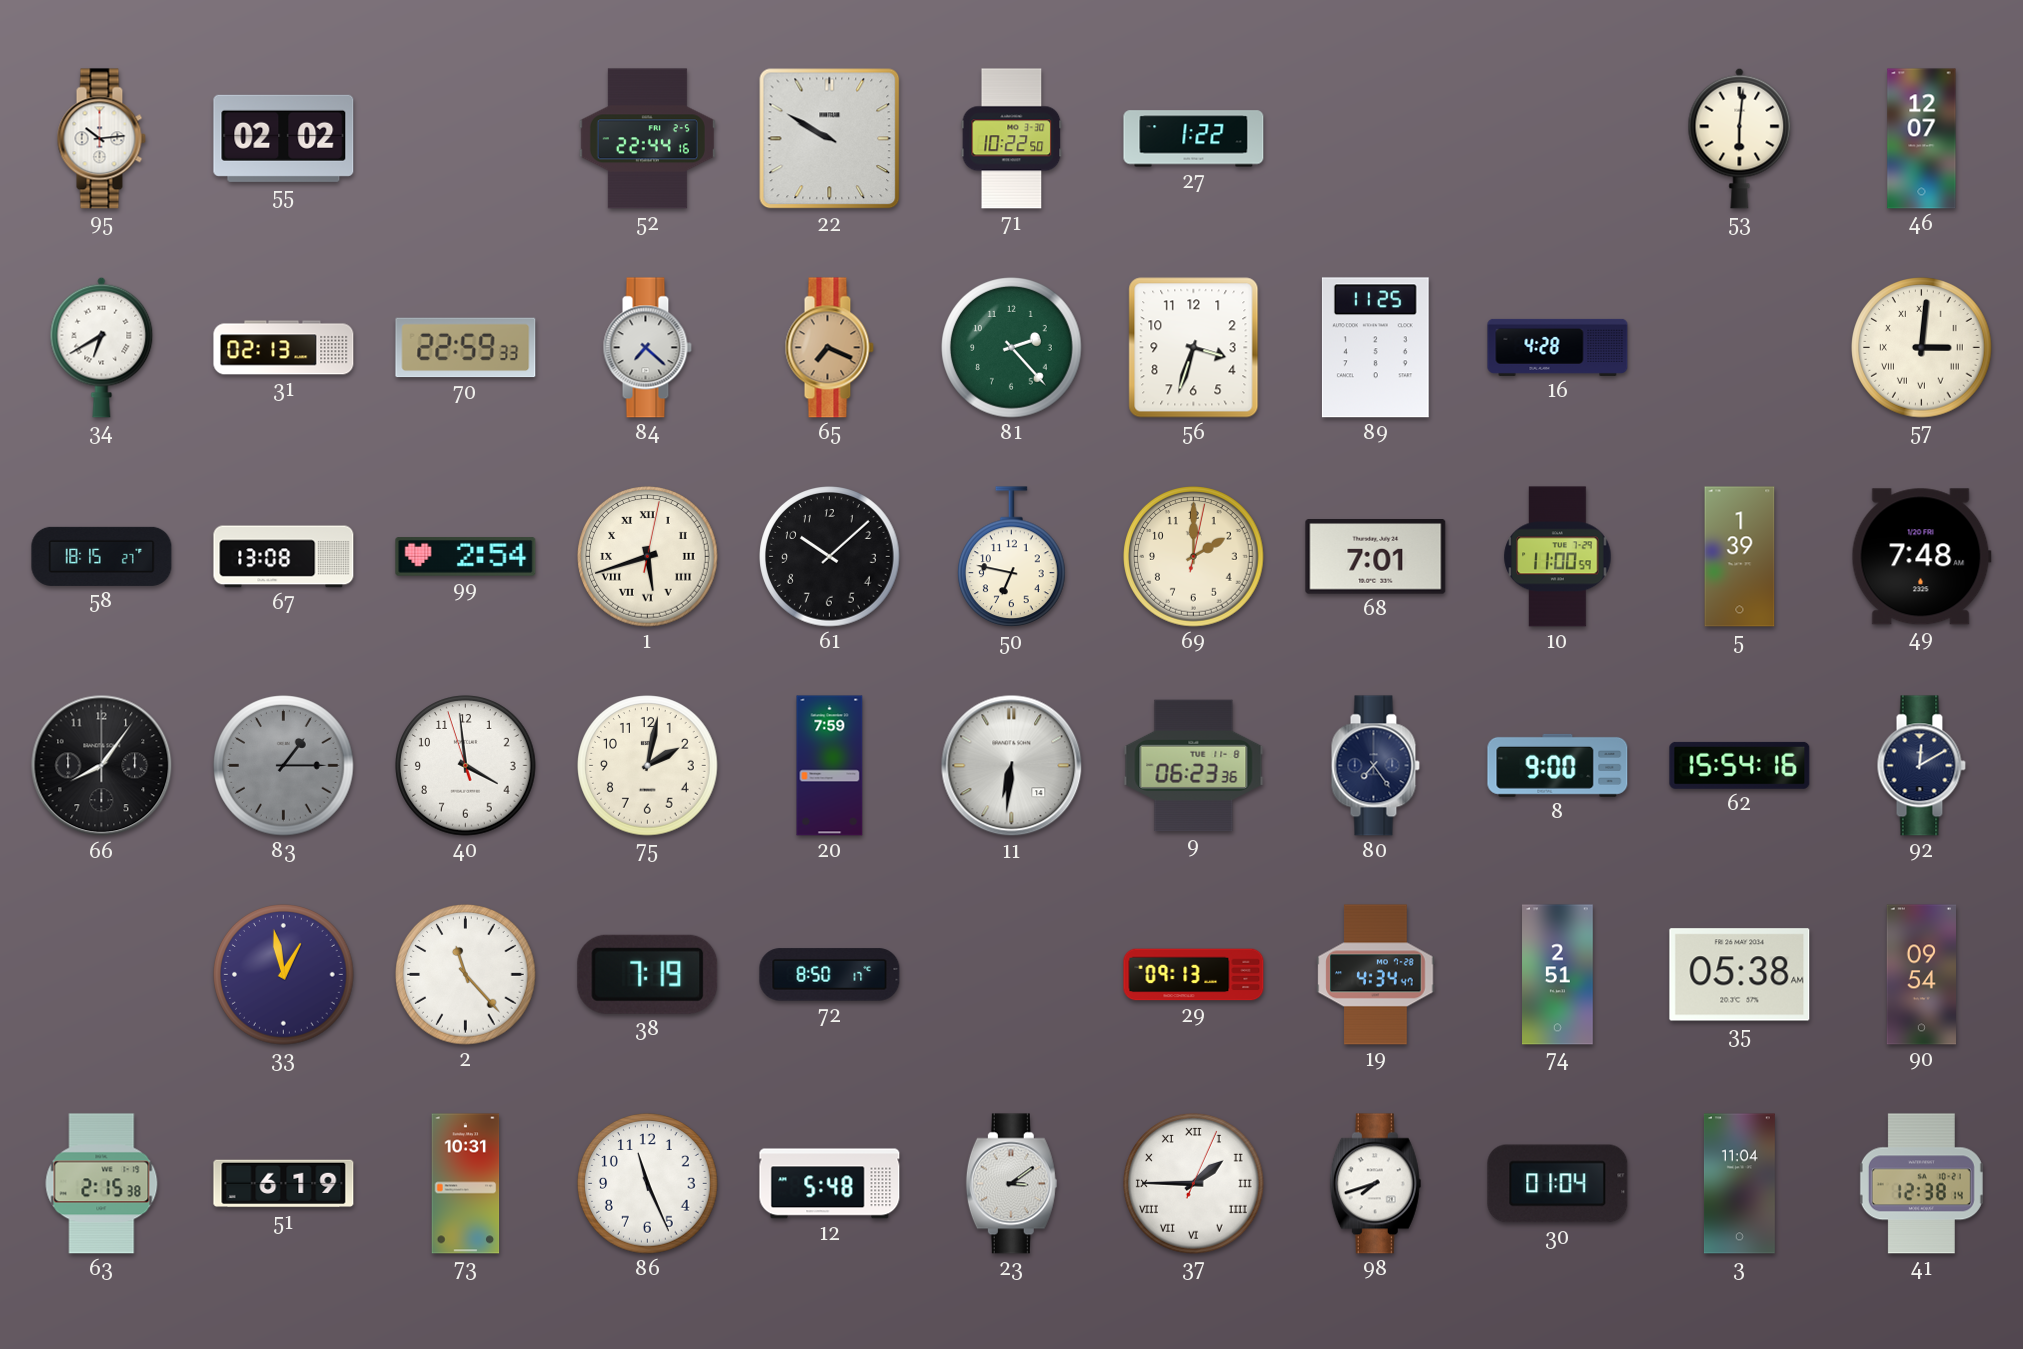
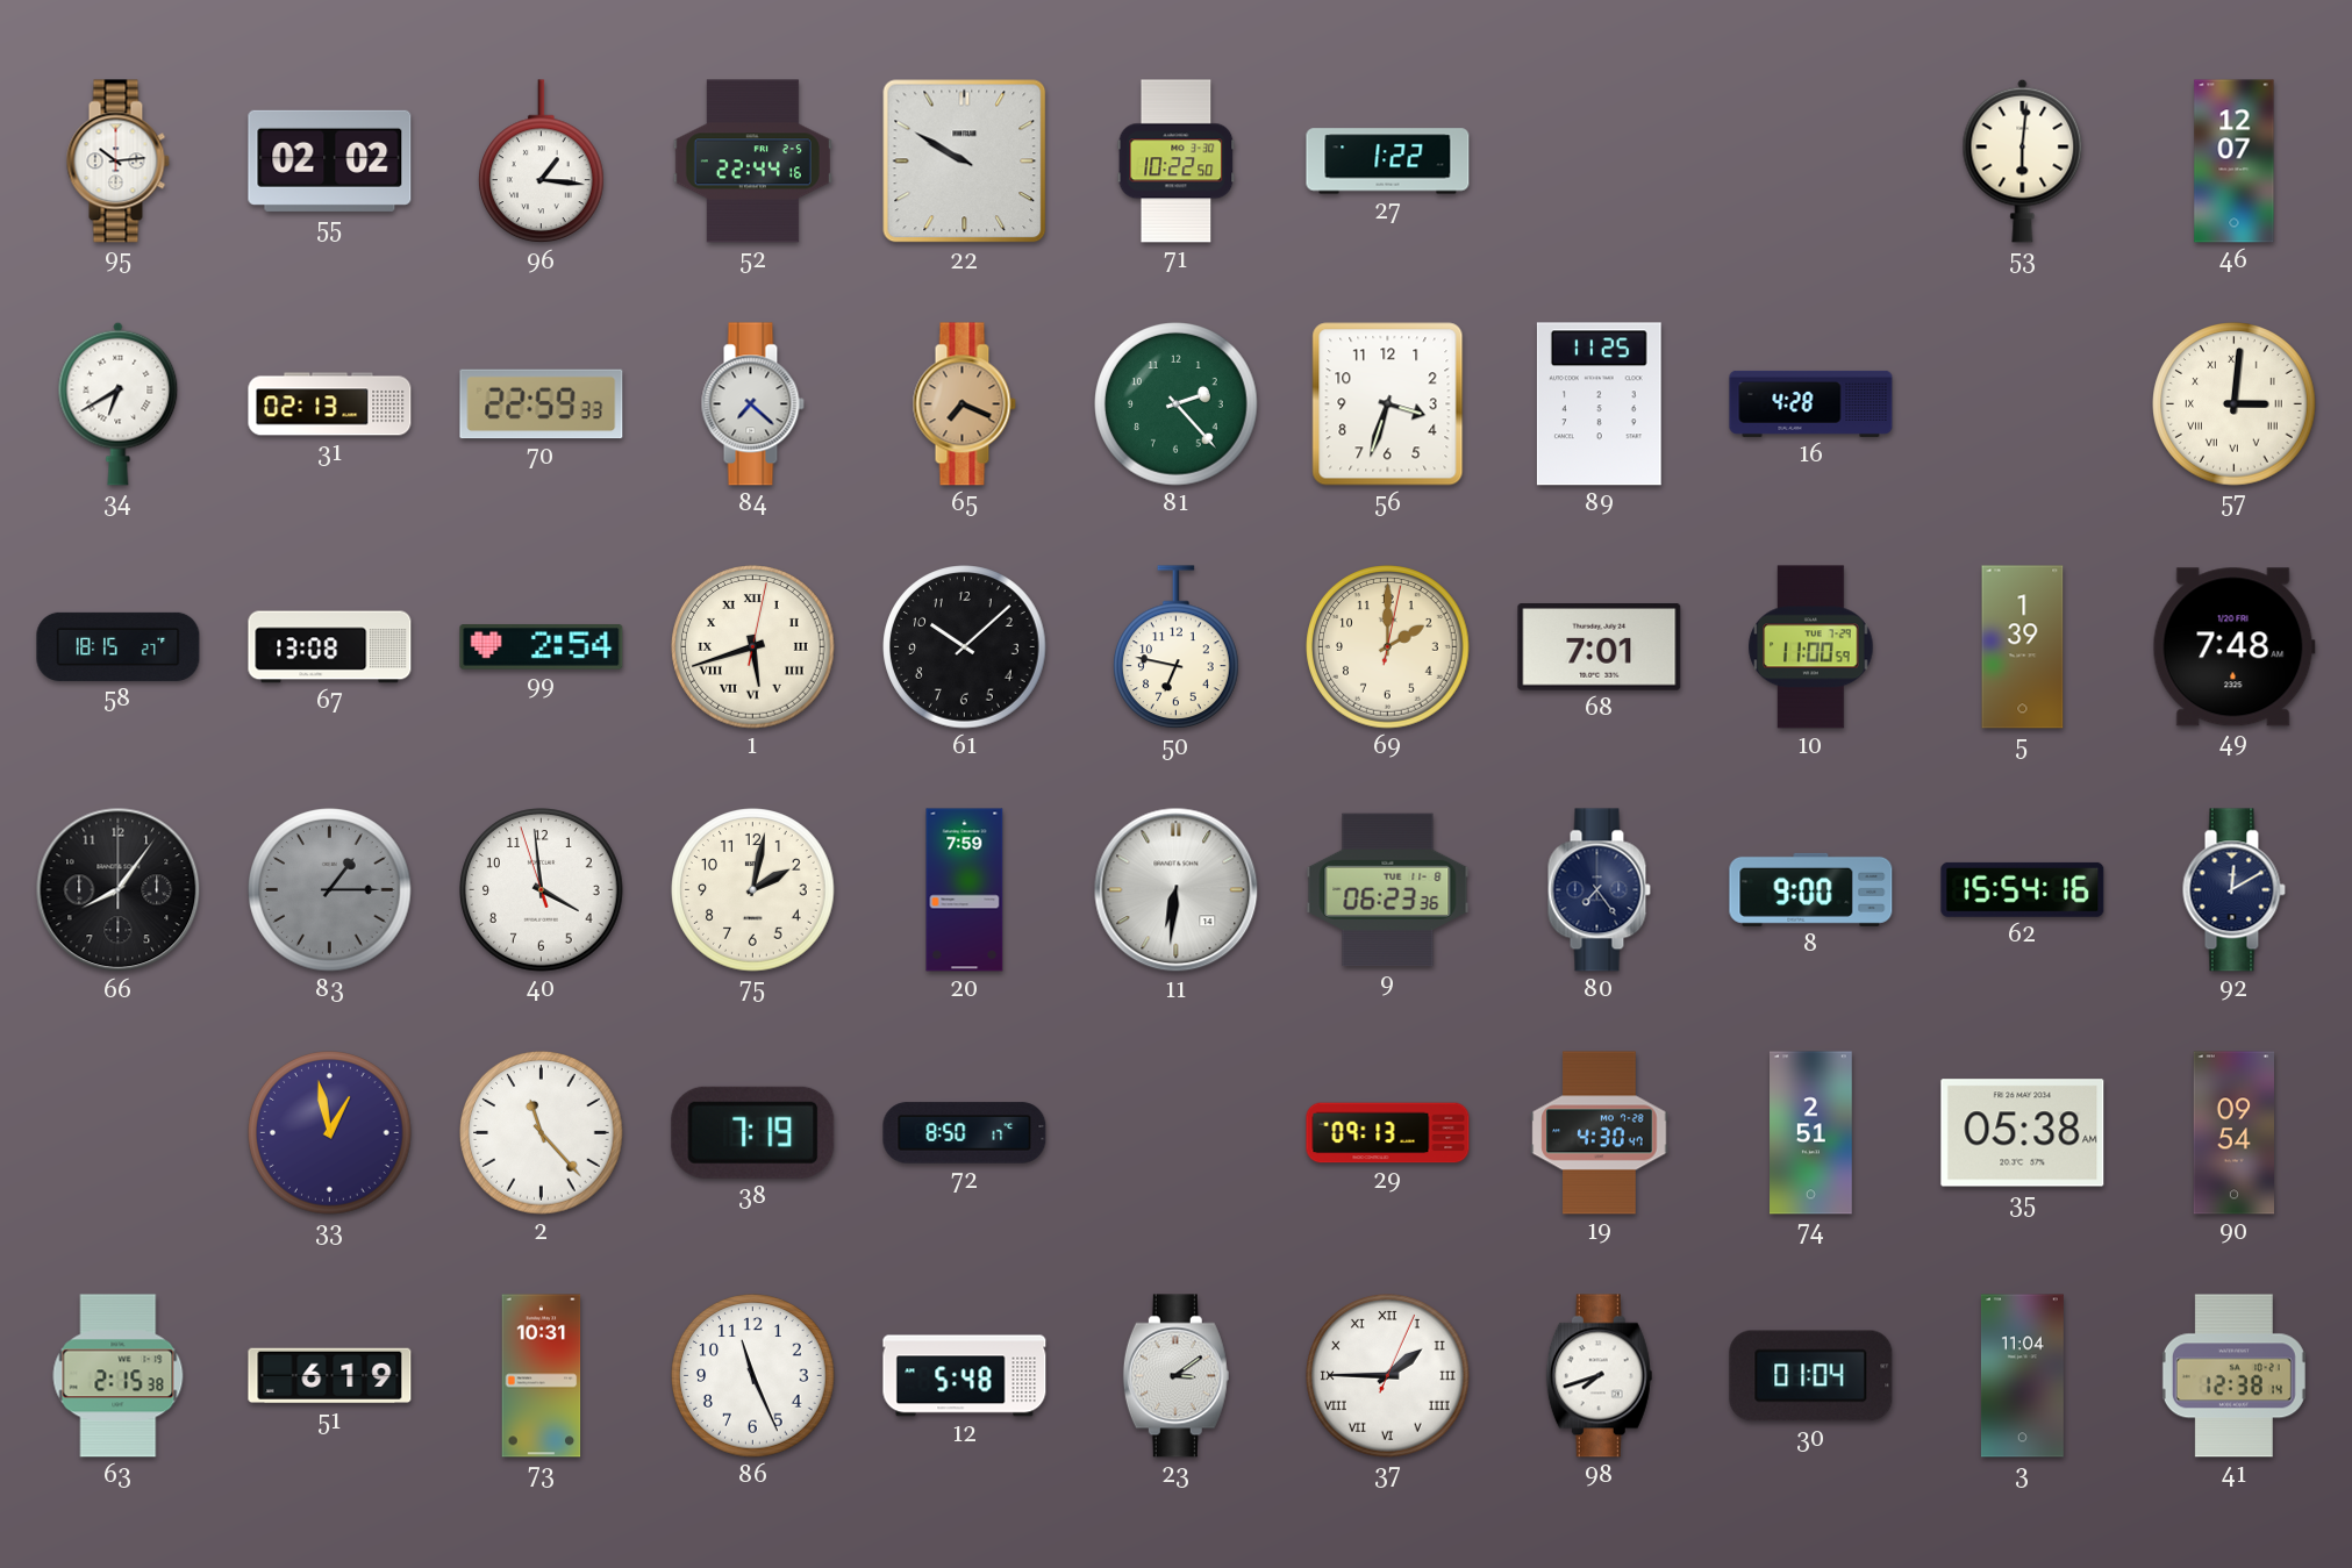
96: none -> 1:16
19: 4:34 -> 4:30
